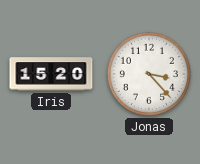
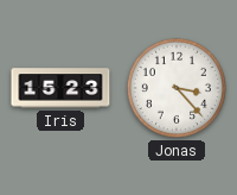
Iris: 15:20 -> 15:23
